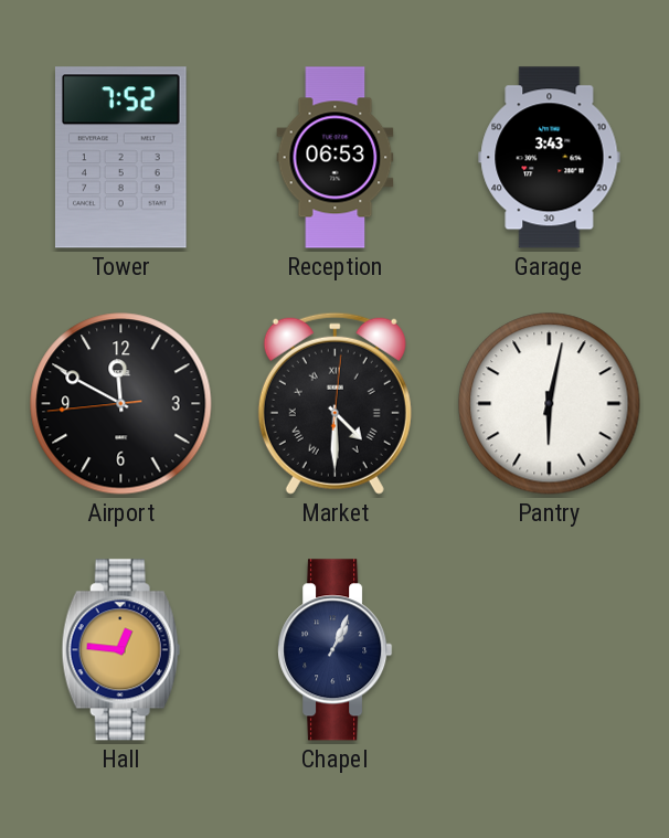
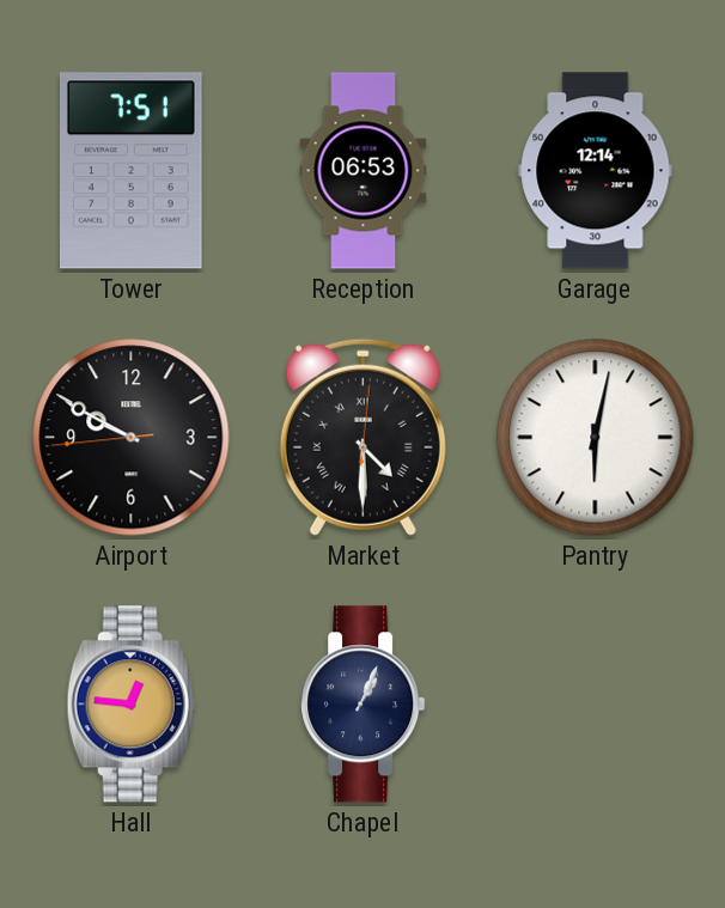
Tower: 7:52 -> 7:51
Garage: 3:43 -> 12:14
Airport: 11:49 -> 9:49
